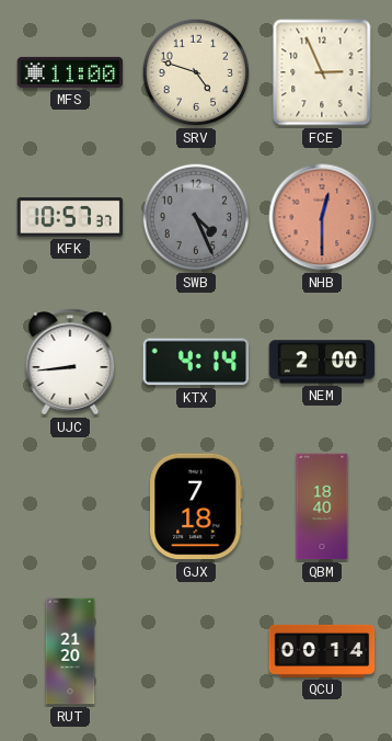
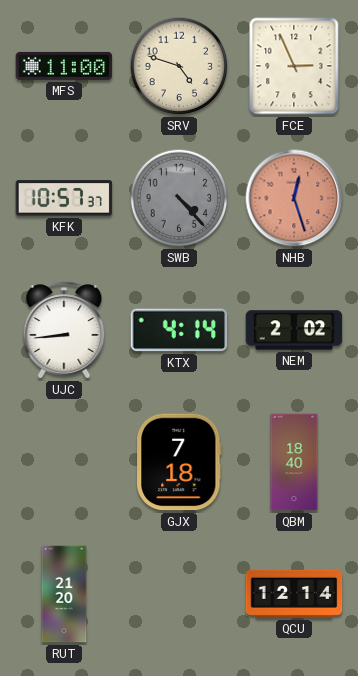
SWB: 4:26 -> 4:23
NHB: 12:30 -> 12:27
NEM: 2:00 -> 2:02
QCU: 00:14 -> 12:14
